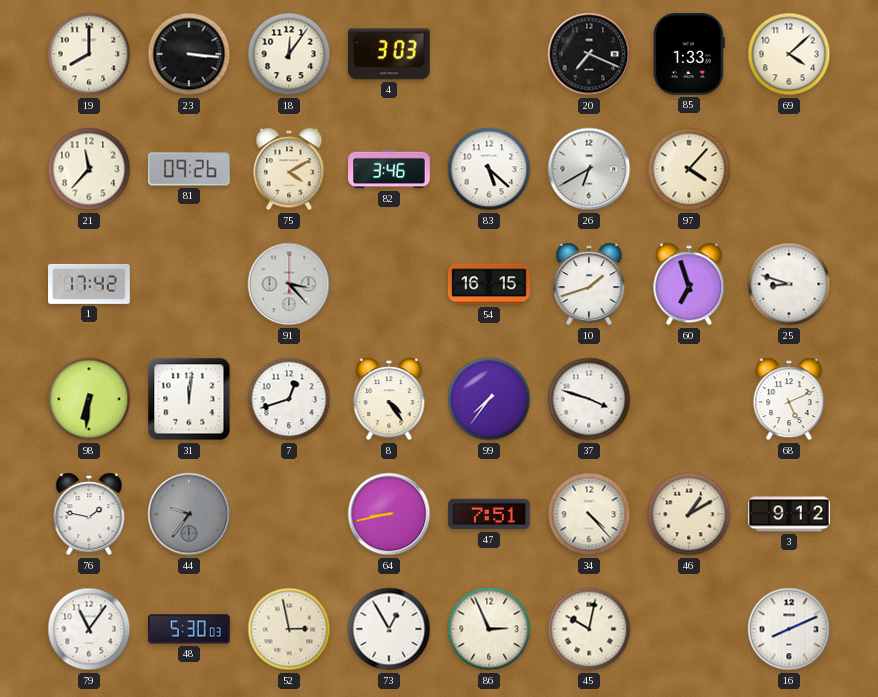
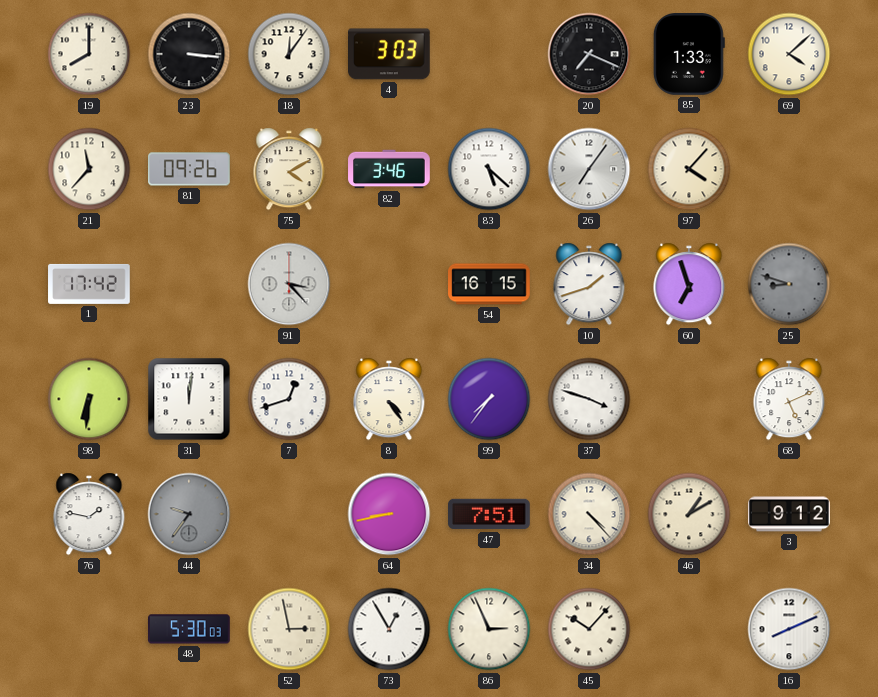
26: 6:40 -> 7:06
25 dial: white -> grey
79: 11:06 -> none
45: 10:02 -> 10:07
